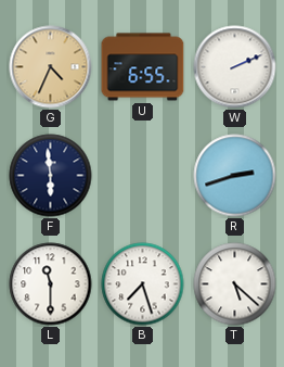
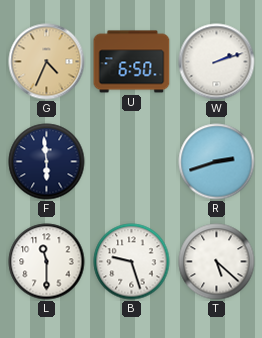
U: 6:55 -> 6:50
W: 2:11 -> 2:12
B: 7:27 -> 9:27
